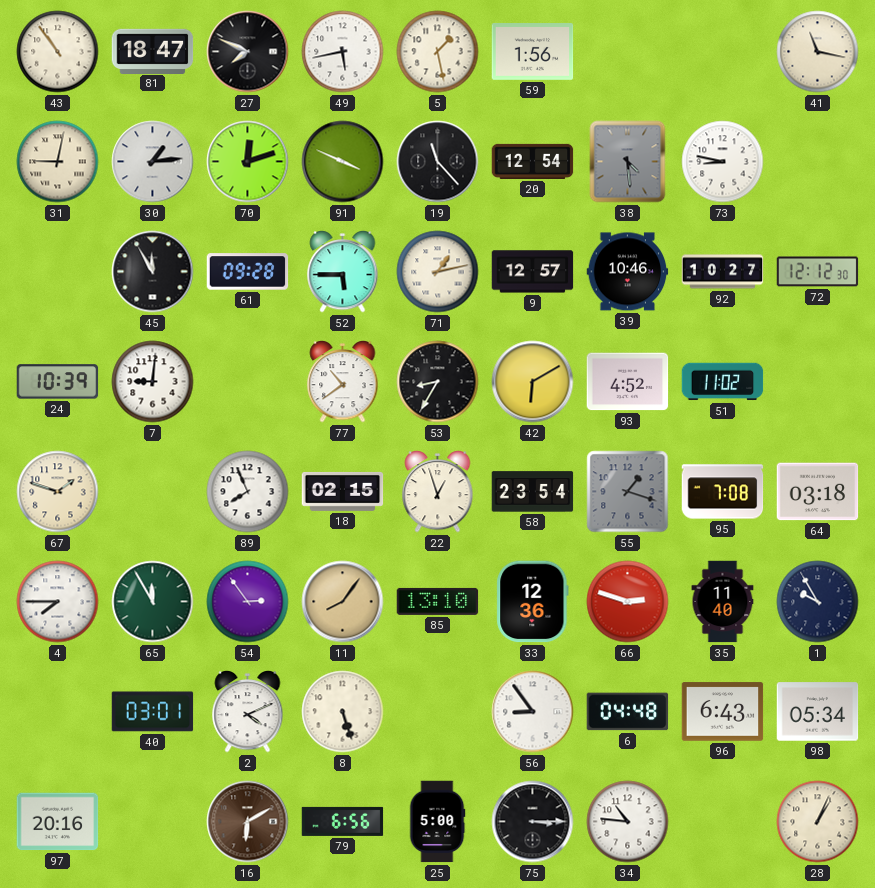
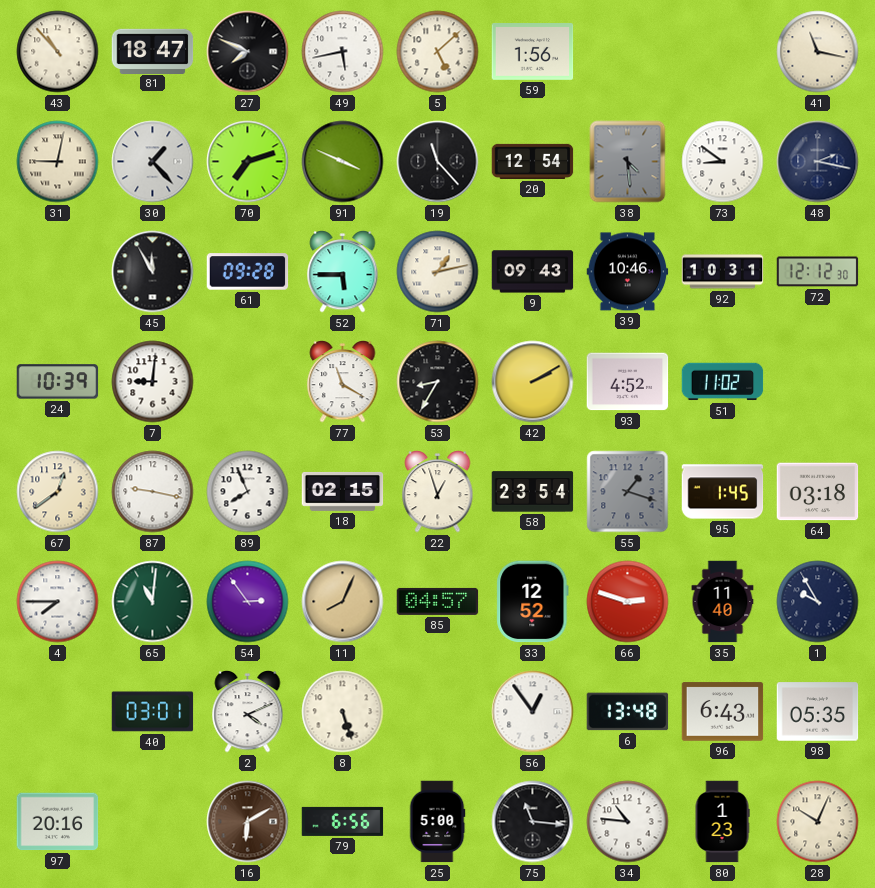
43: 10:54 -> 10:53
5: 1:28 -> 5:08
30: 1:14 -> 1:23
70: 12:12 -> 7:12
73: 8:47 -> 8:51
48: none -> 2:17
9: 12:57 -> 09:43
92: 10:27 -> 10:31
77: 10:39 -> 11:20
42: 6:10 -> 2:10
67: 1:48 -> 12:39
87: none -> 9:17
95: 7:08 -> 1:45
65: 11:55 -> 11:01
11: 8:06 -> 8:04
85: 13:10 -> 04:57
33: 12:36 -> 12:52
56: 8:54 -> 12:54
6: 04:48 -> 13:48
98: 05:34 -> 05:35
75: 3:15 -> 11:16
80: none -> 1:23
28: 1:04 -> 10:04
